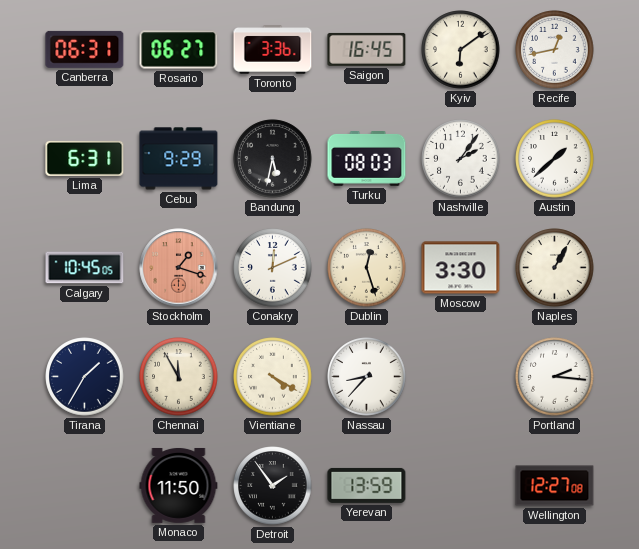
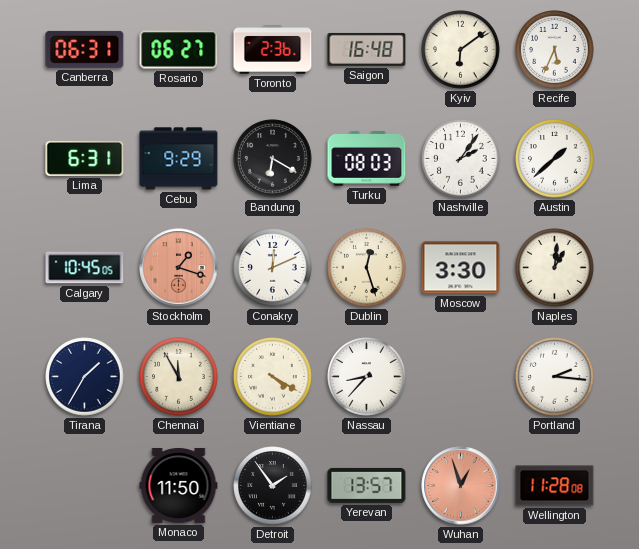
Toronto: 3:36 -> 2:36
Saigon: 16:45 -> 16:48
Recife: 12:43 -> 5:34
Bandung: 5:32 -> 6:20
Naples: 1:05 -> 1:01
Yerevan: 13:59 -> 13:57
Wuhan: none -> 12:57
Wellington: 12:27 -> 11:28
